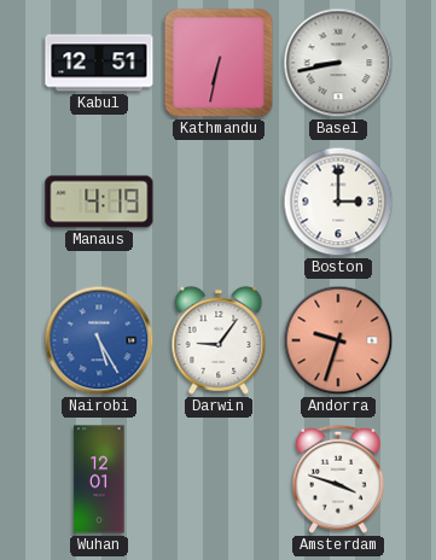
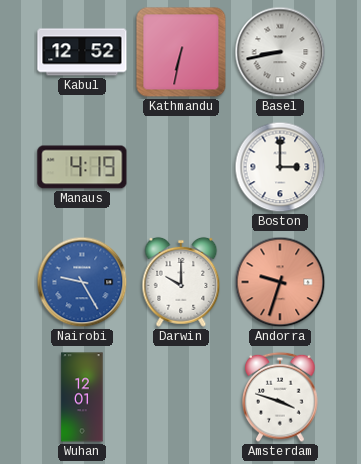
Kabul: 12:51 -> 12:52
Nairobi: 5:25 -> 9:25
Darwin: 9:06 -> 10:00
